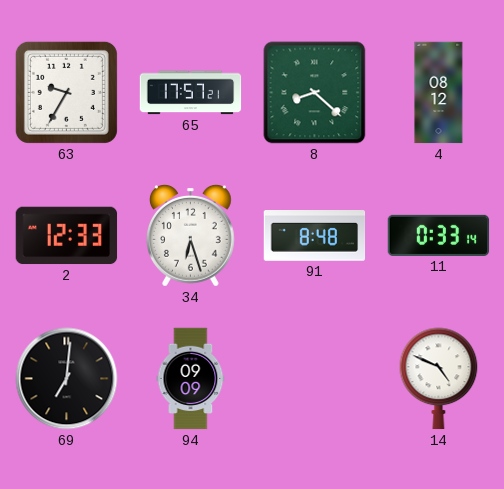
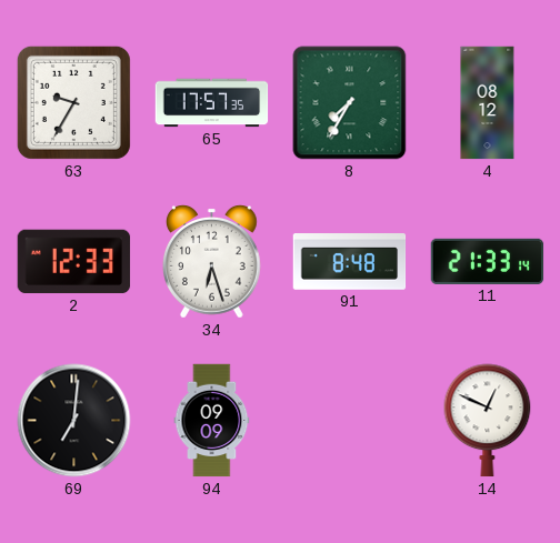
65: 17:57:21 -> 17:57:35
8: 8:22 -> 7:35
11: 0:33 -> 21:33
14: 4:49 -> 12:49
